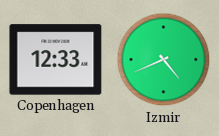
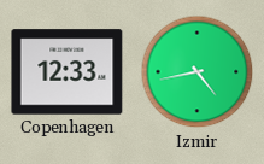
Izmir: 4:41 -> 4:43
